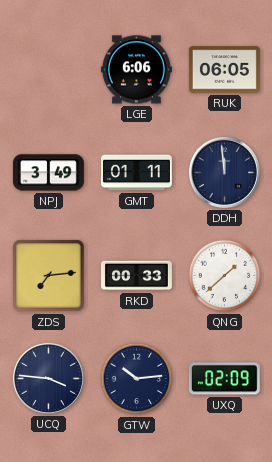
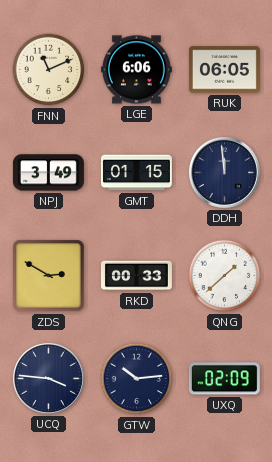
FNN: none -> 11:11
GMT: 01:11 -> 01:15
ZDS: 7:14 -> 2:50
